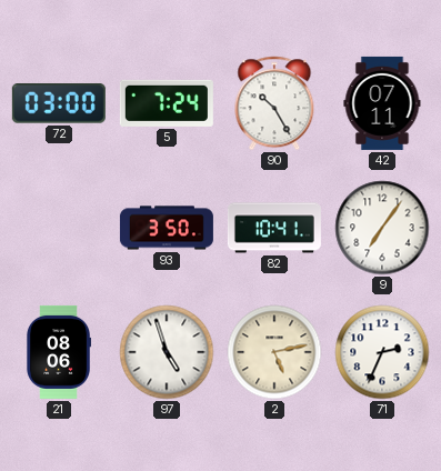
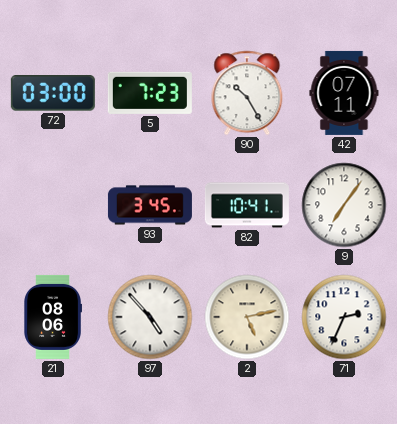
5: 7:24 -> 7:23
93: 3:50 -> 3:45
97: 4:57 -> 4:53
